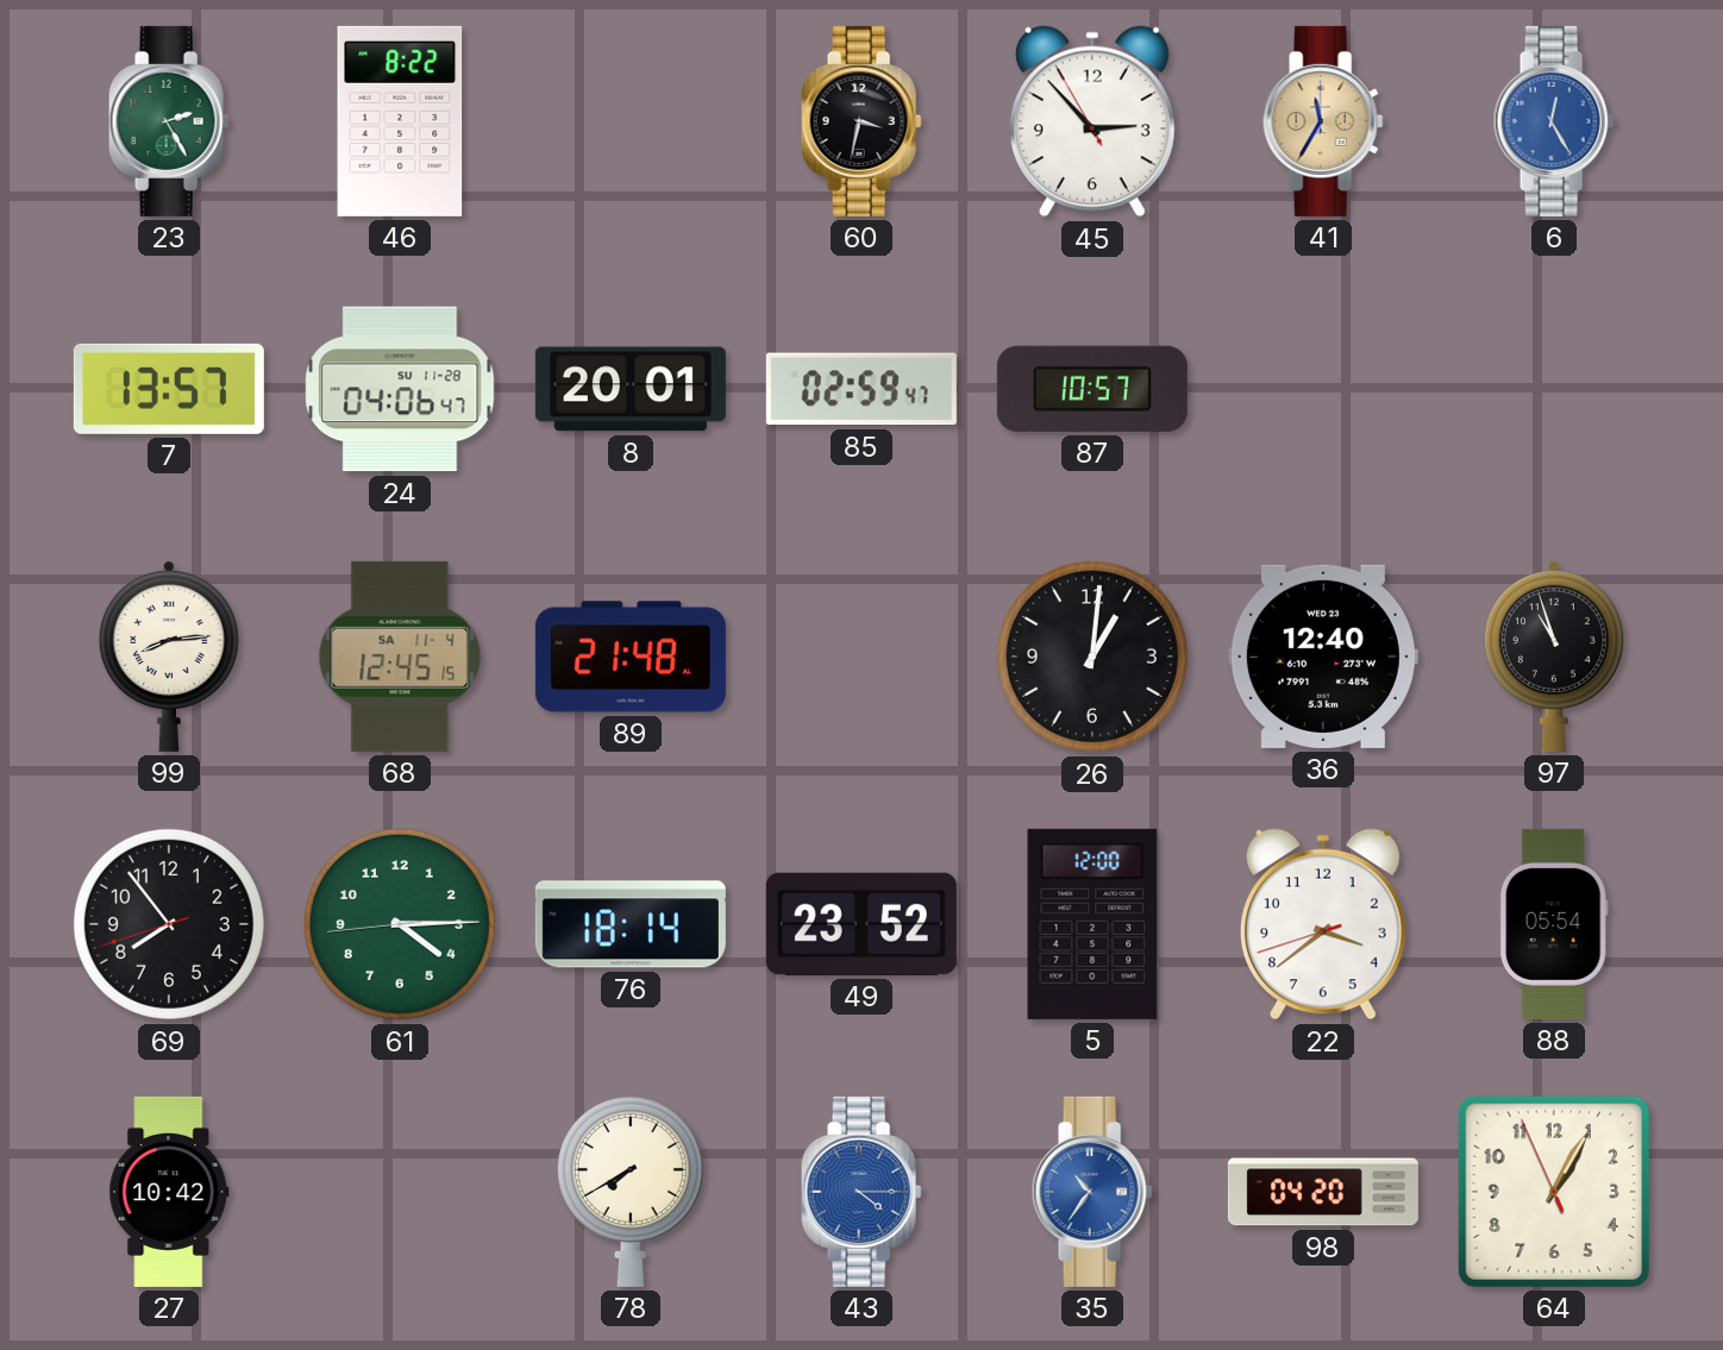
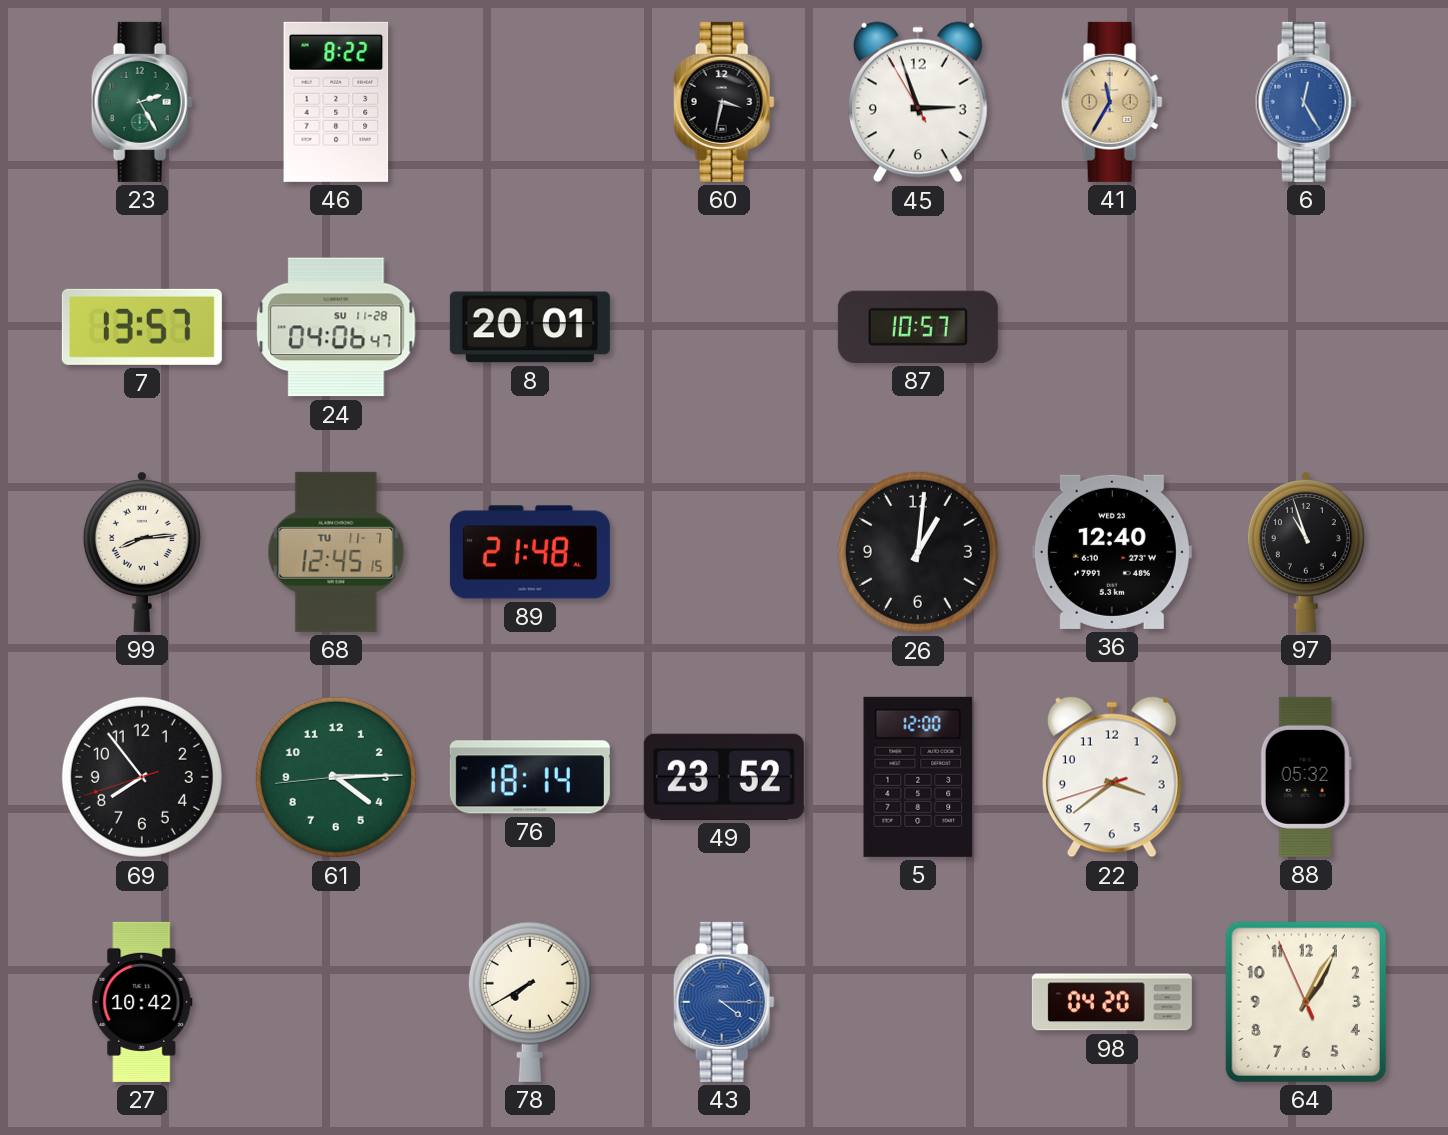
45: 2:52 -> 2:56
85: 02:59 -> none
68 date: SA 11-4 -> TU 11-7
88: 05:54 -> 05:32
35: 10:36 -> none
